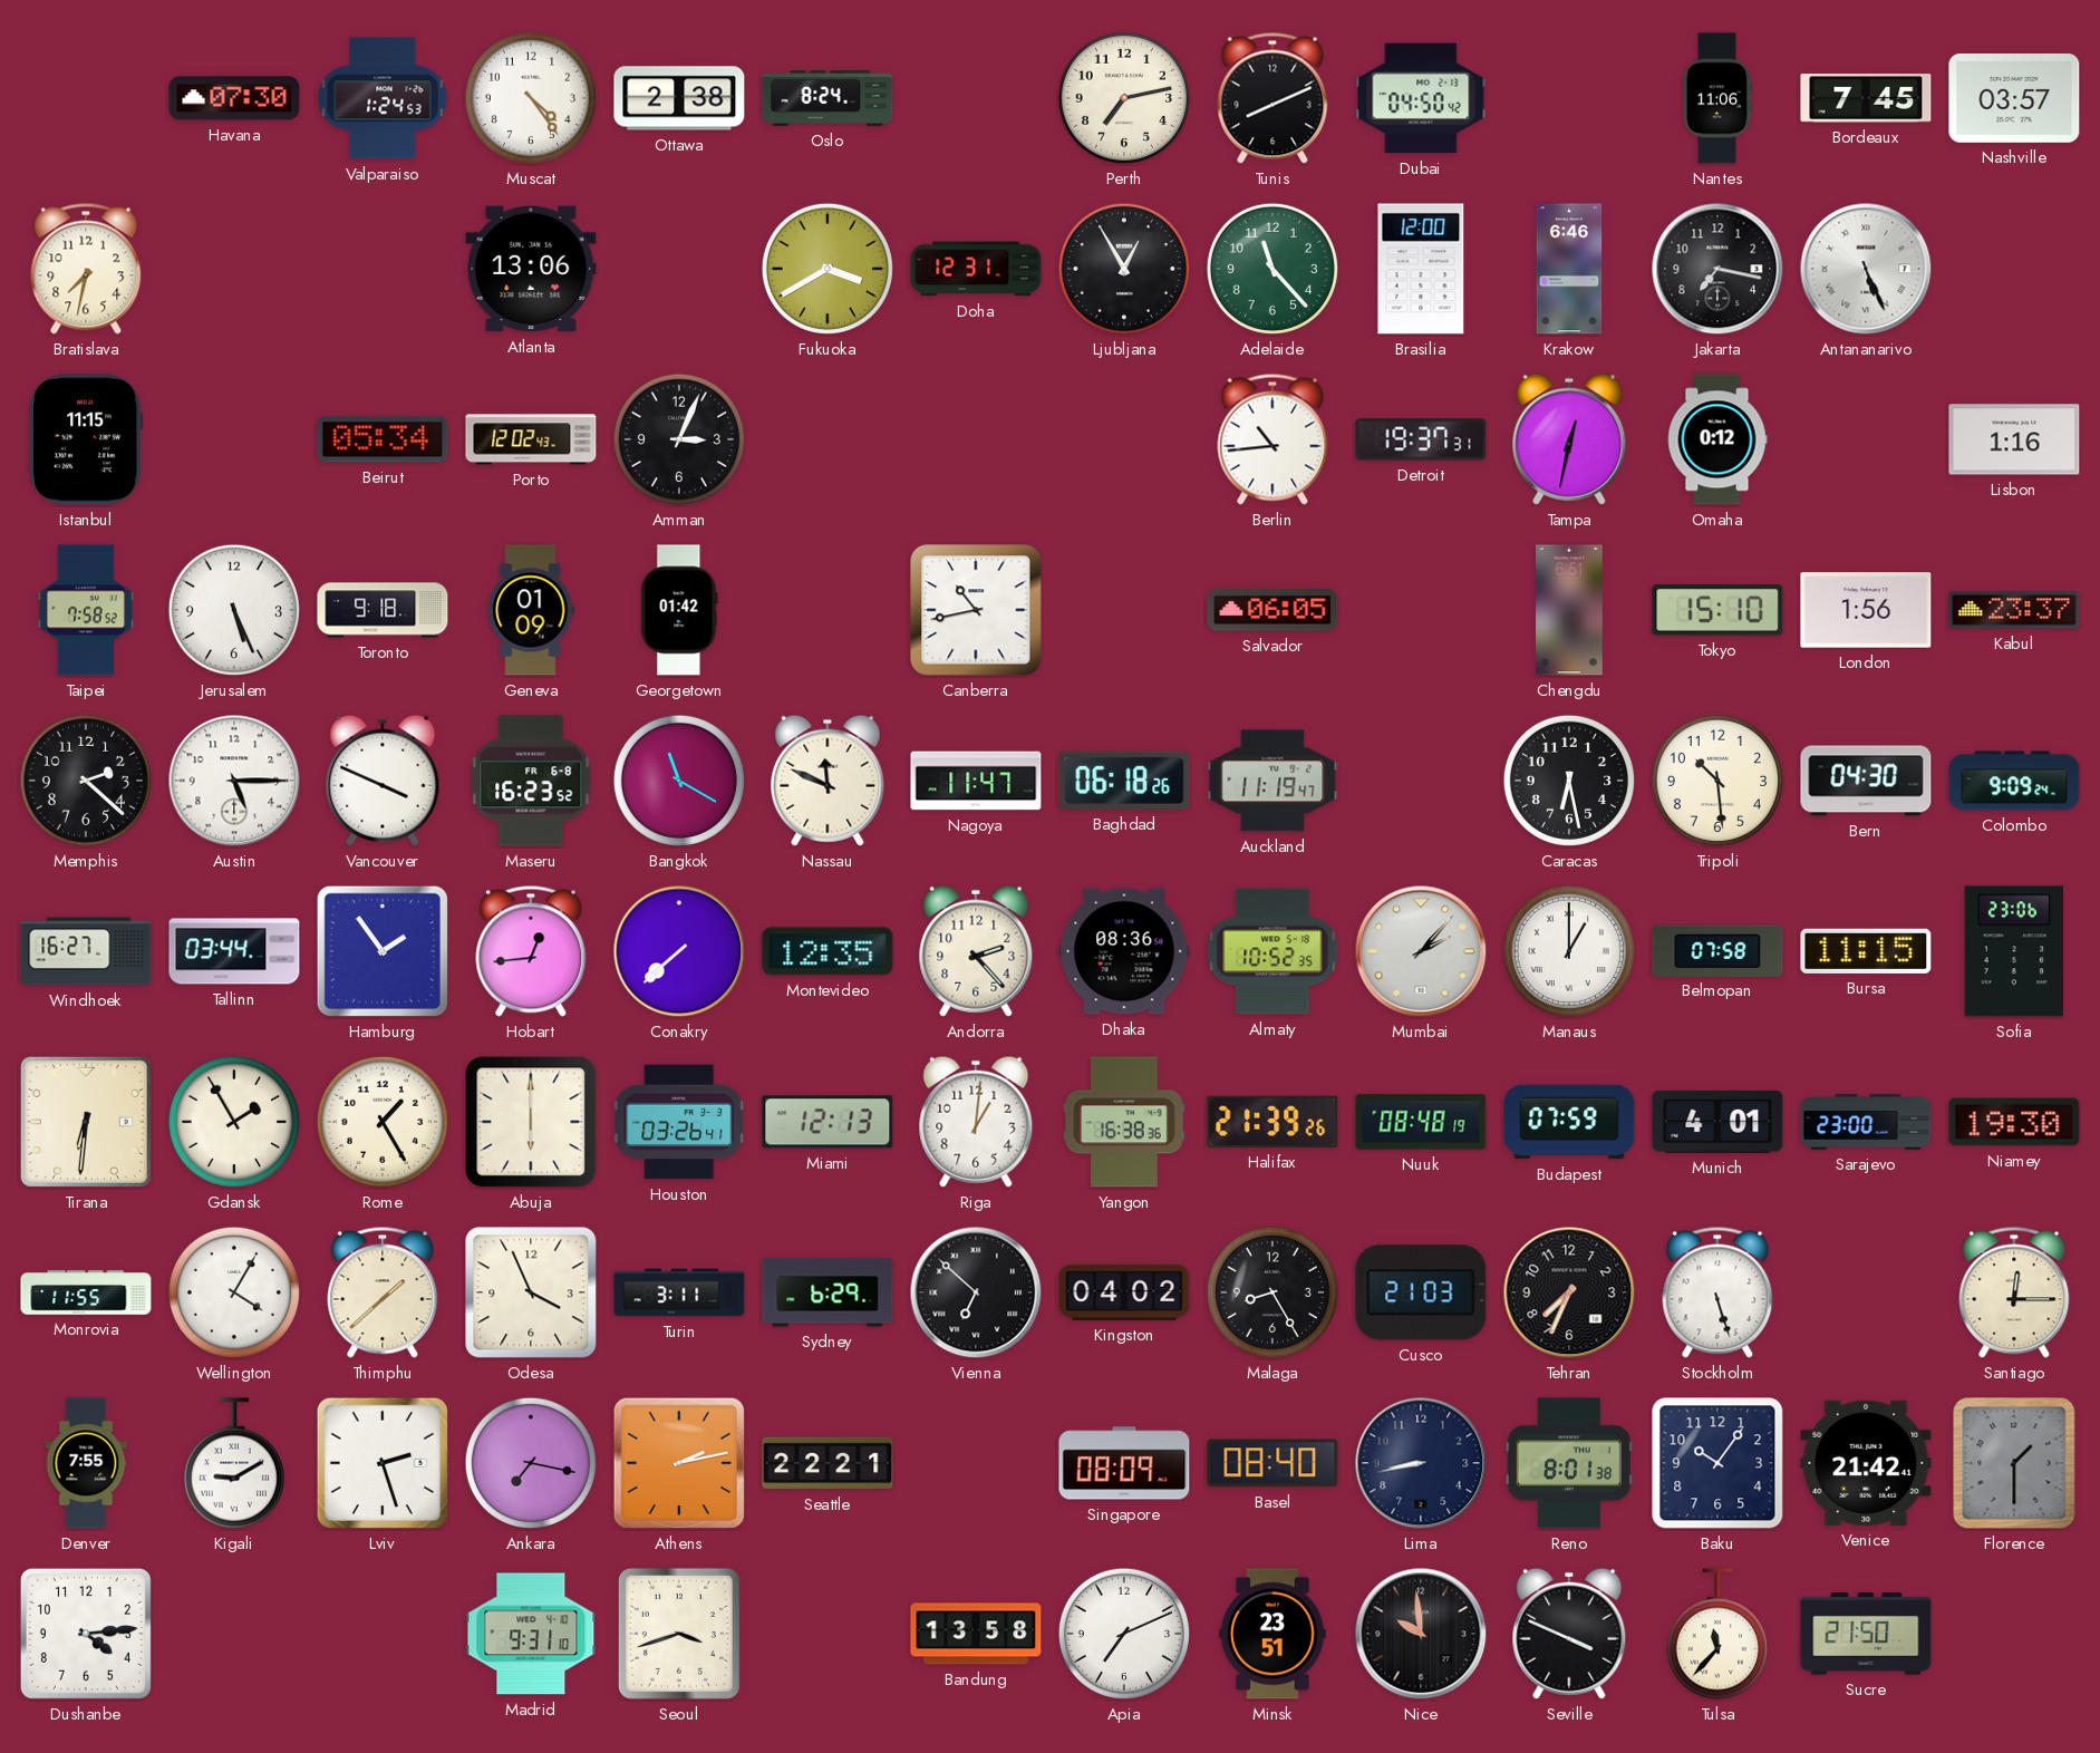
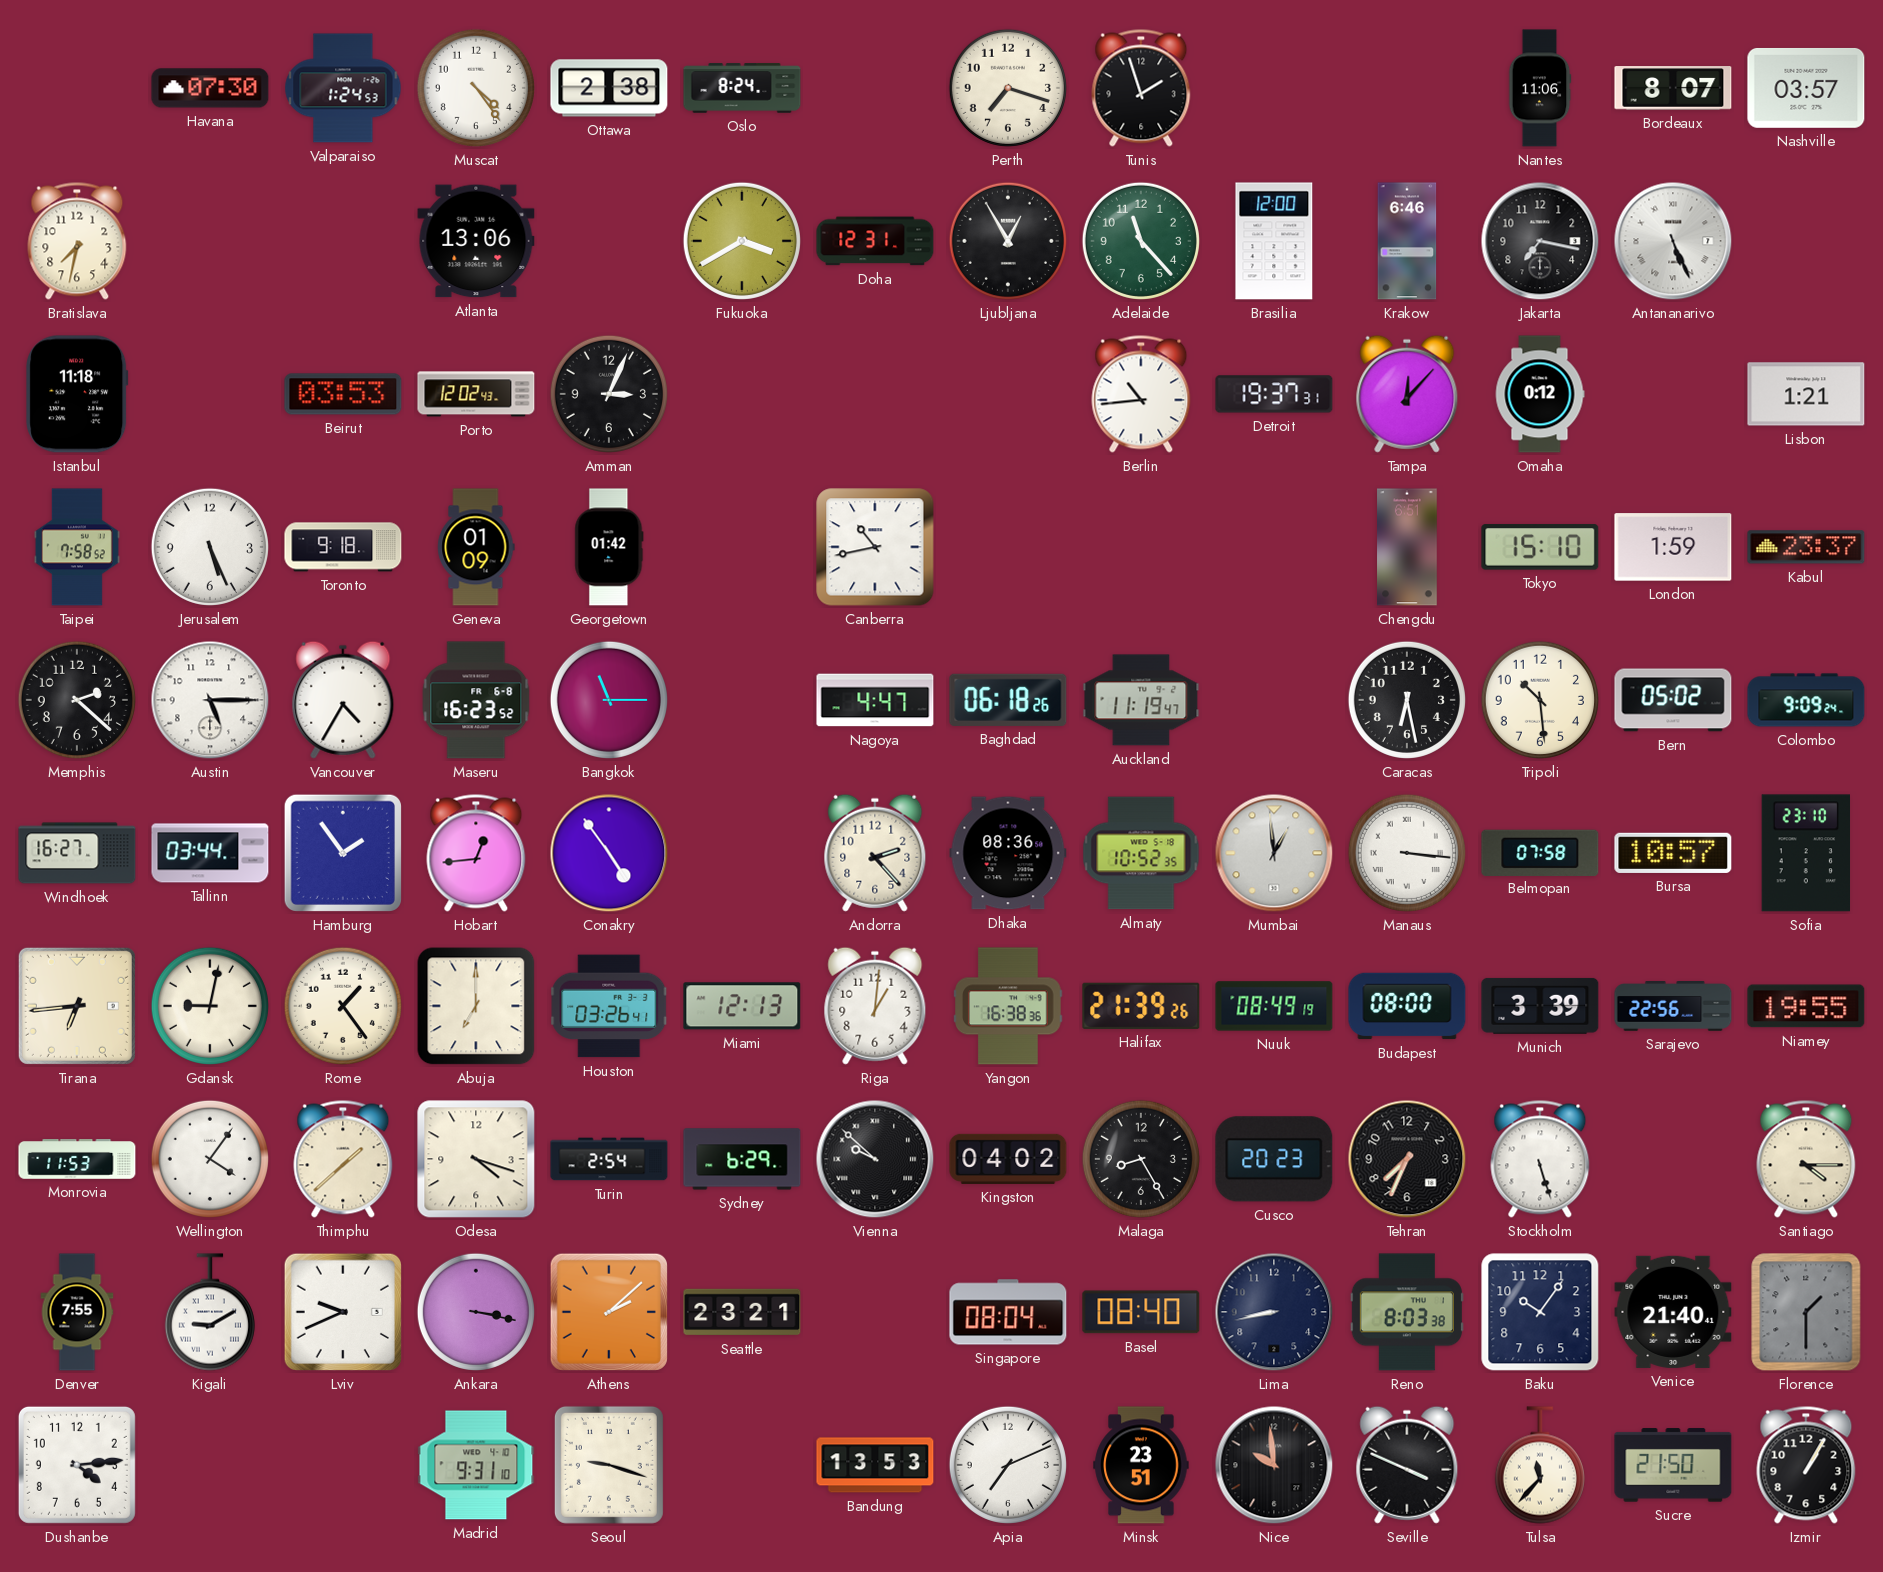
Perth: 7:13 -> 7:18
Tunis: 8:11 -> 1:57
Dubai: 04:50 -> none
Bordeaux: 7:45 -> 8:07
Istanbul: 11:15 -> 11:18
Beirut: 05:34 -> 03:53
Tampa: 12:32 -> 12:07
Lisbon: 1:16 -> 1:21
Salvador: 06:05 -> none
London: 1:56 -> 1:59
Vancouver: 3:49 -> 4:35
Bangkok: 11:20 -> 11:15
Nassau: 11:49 -> none
Nagoya: 11:47 -> 4:47
Bern: 04:30 -> 05:02
Conakry: 7:38 -> 4:54
Montevideo: 12:35 -> none
Mumbai: 2:07 -> 12:59
Manaus: 1:00 -> 3:16
Bursa: 11:15 -> 10:57
Sofia: 23:06 -> 23:10
Tirana: 6:31 -> 6:44
Gdansk: 1:55 -> 9:02
Rome: 1:25 -> 1:24
Abuja: 6:00 -> 7:00
Nuuk: 08:48 -> 08:49
Budapest: 07:59 -> 08:00
Munich: 4:01 -> 3:39
Sarajevo: 23:00 -> 22:56
Niamey: 19:30 -> 19:55
Monrovia: 11:55 -> 11:53
Wellington: 4:05 -> 4:06
Odesa: 3:56 -> 4:18
Turin: 3:11 -> 2:54
Vienna: 6:52 -> 9:52
Cusco: 21:03 -> 20:23
Santiago: 12:15 -> 4:15
Lviv: 2:27 -> 9:41
Ankara: 7:17 -> 3:17
Athens: 2:13 -> 2:08
Seattle: 22:21 -> 23:21
Singapore: 08:09 -> 08:04
Reno: 8:01 -> 8:03
Venice: 21:42 -> 21:40
Seoul: 3:42 -> 9:18
Bandung: 13:58 -> 13:53
Izmir: none -> 1:05
